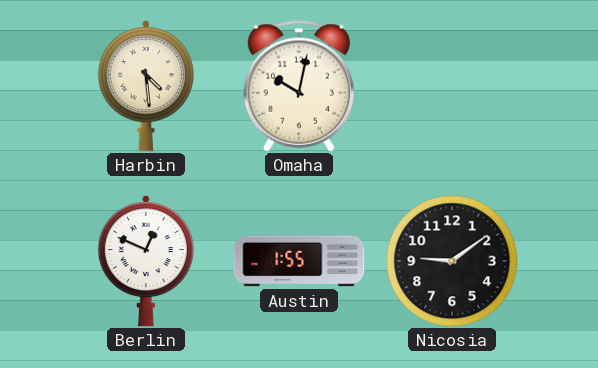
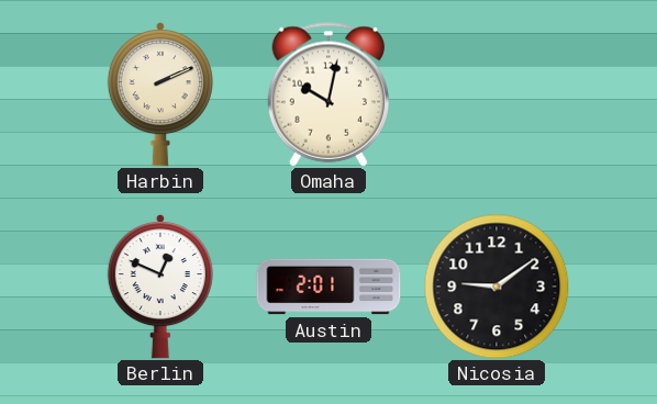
Harbin: 4:29 -> 2:11
Austin: 1:55 -> 2:01
